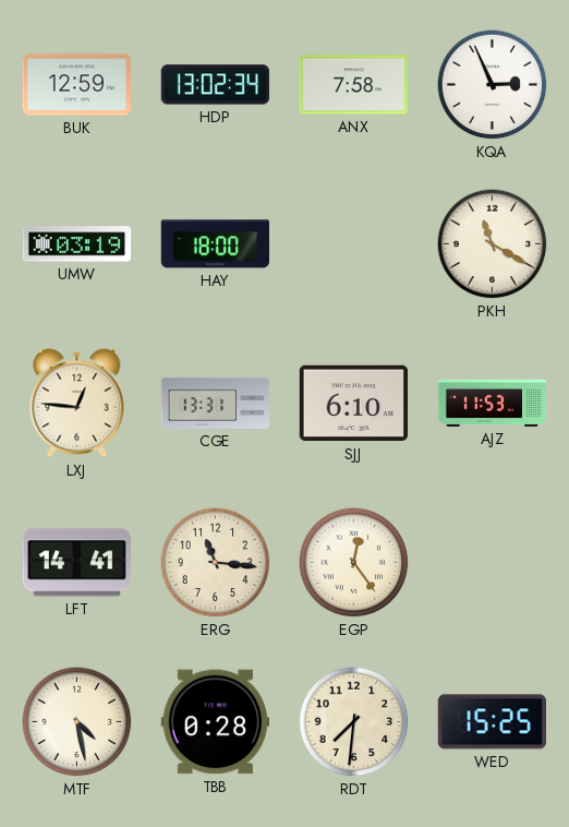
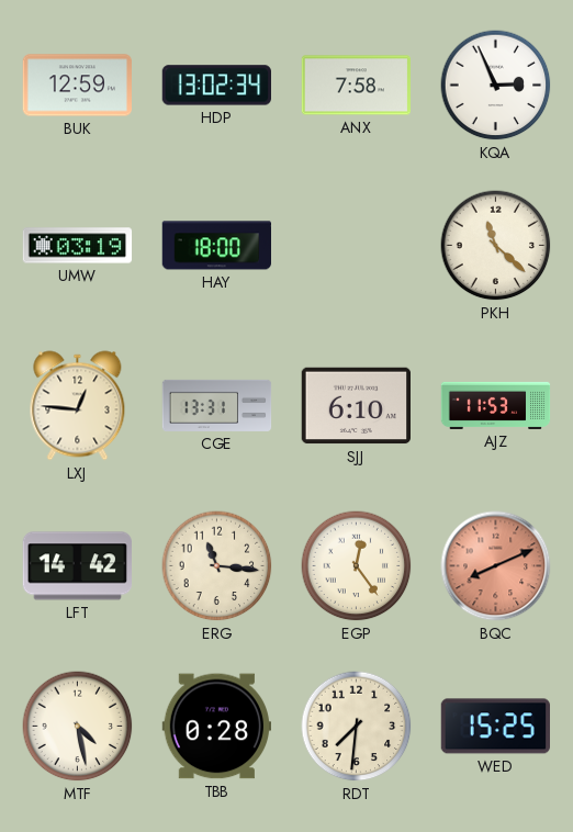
PKH: 11:20 -> 11:22
LFT: 14:41 -> 14:42
BQC: none -> 8:11
